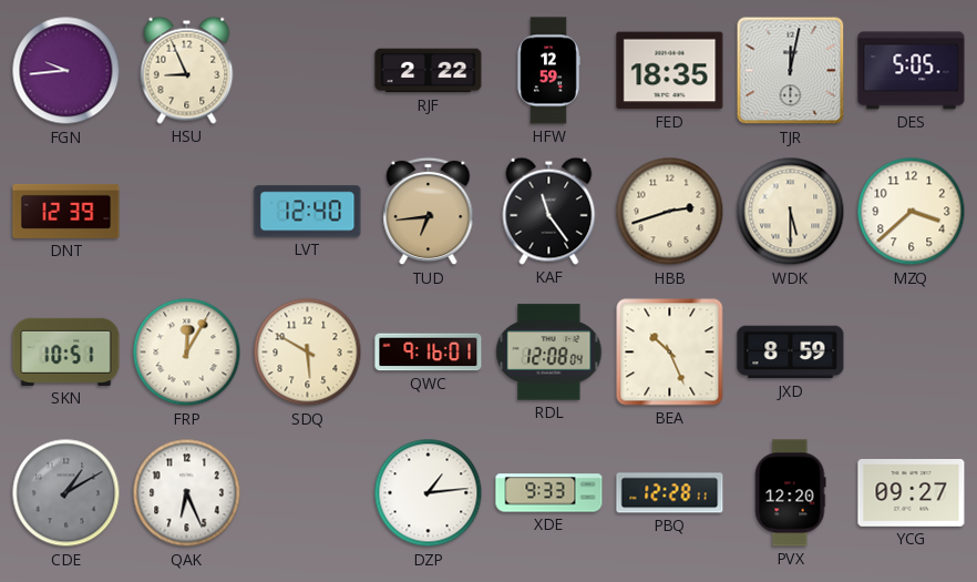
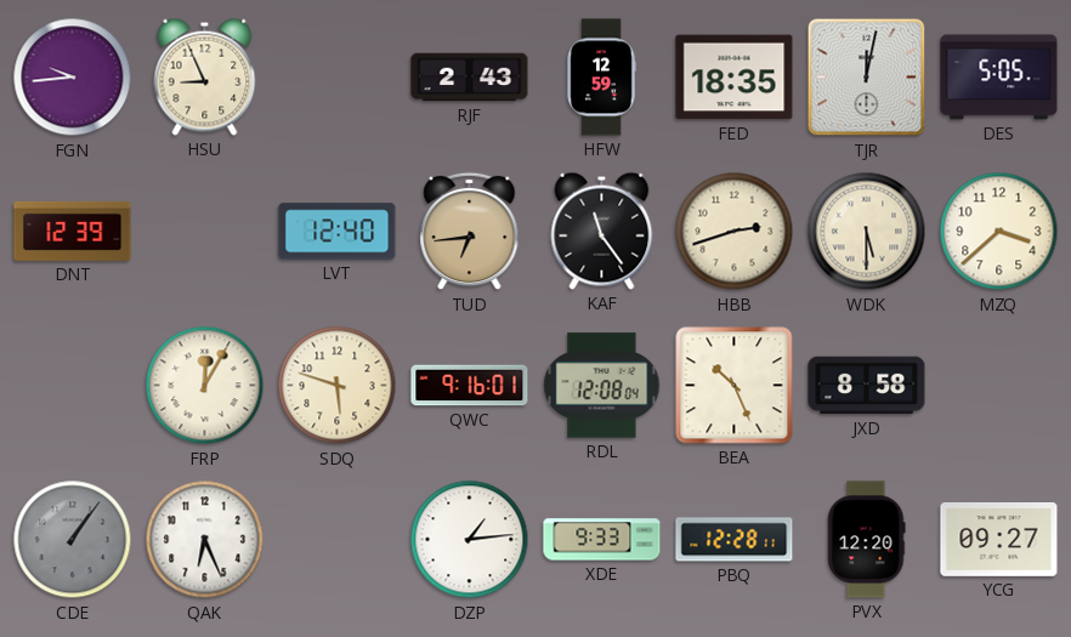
RJF: 2:22 -> 2:43
SKN: 10:51 -> none
SDQ: 5:50 -> 5:48
JXD: 8:59 -> 8:58
CDE: 1:10 -> 1:06
